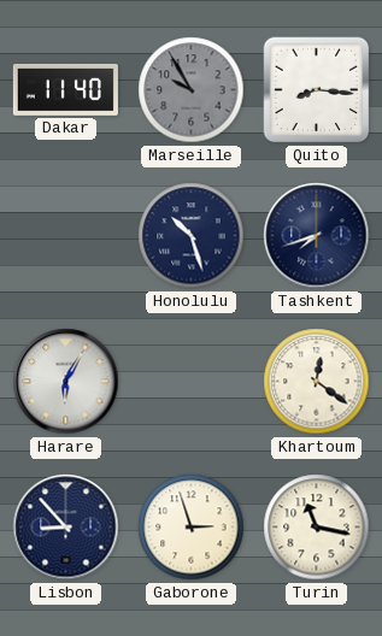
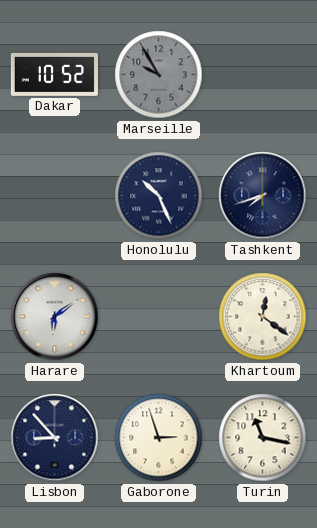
Dakar: 11:40 -> 10:52
Quito: 8:16 -> none
Honolulu: 10:27 -> 10:26
Harare: 6:05 -> 6:09
